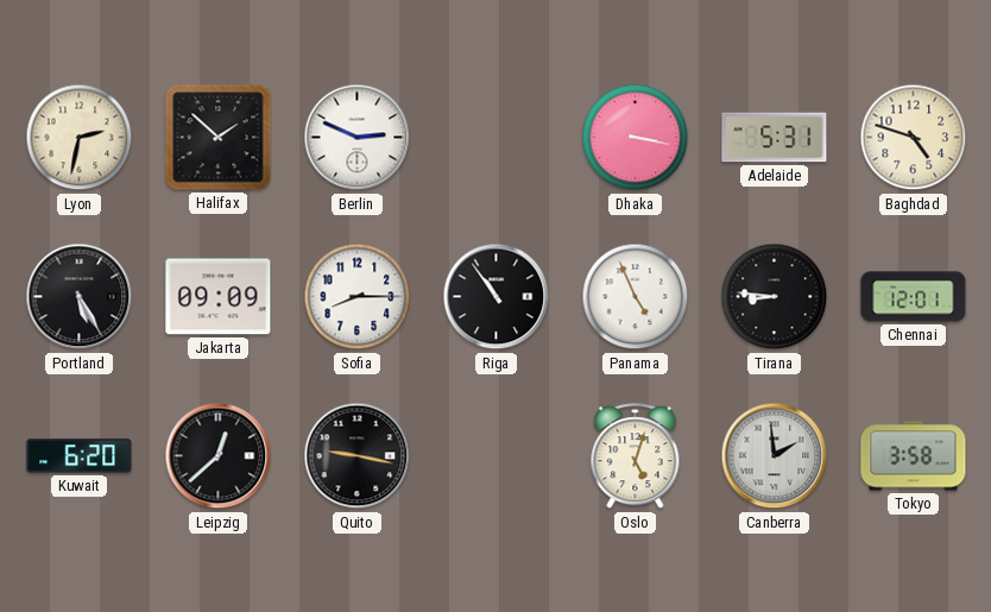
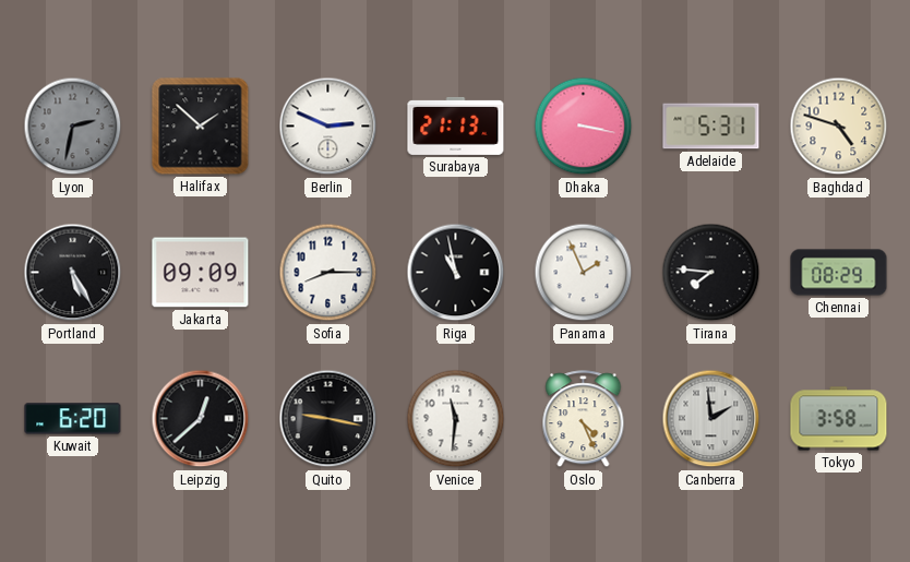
Lyon dial: cream -> grey
Surabaya: none -> 21:13
Riga: 10:54 -> 10:58
Panama: 4:56 -> 1:56
Tirana: 8:46 -> 7:46
Chennai: 12:01 -> 08:29
Venice: none -> 11:31
Oslo: 5:03 -> 4:26
